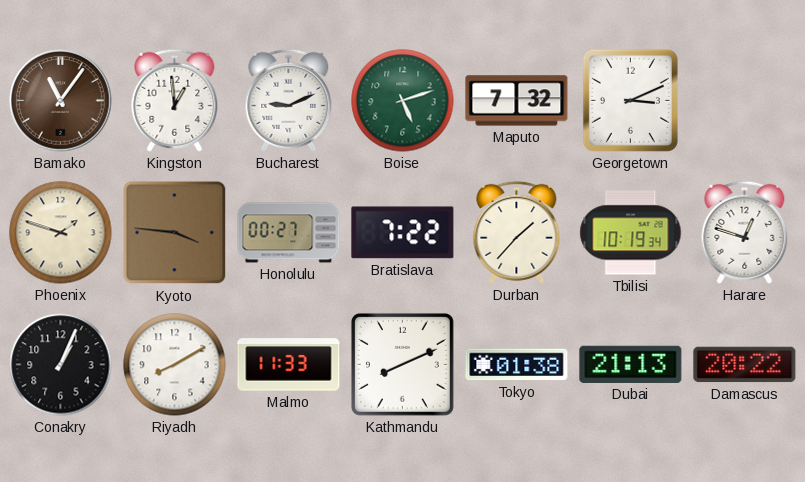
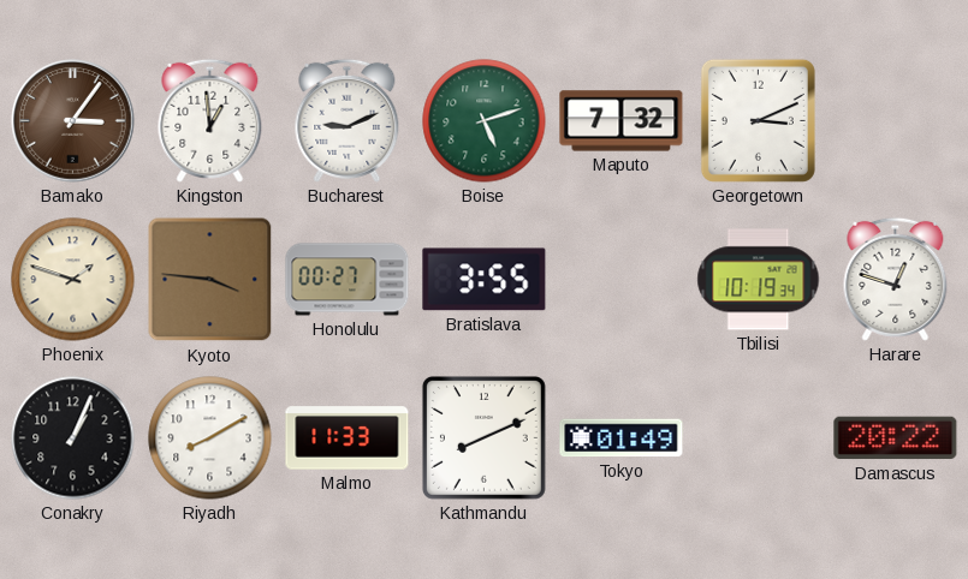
Bamako: 11:06 -> 3:06
Bratislava: 7:22 -> 3:55
Durban: 1:37 -> none
Tokyo: 01:38 -> 01:49
Dubai: 21:13 -> none
